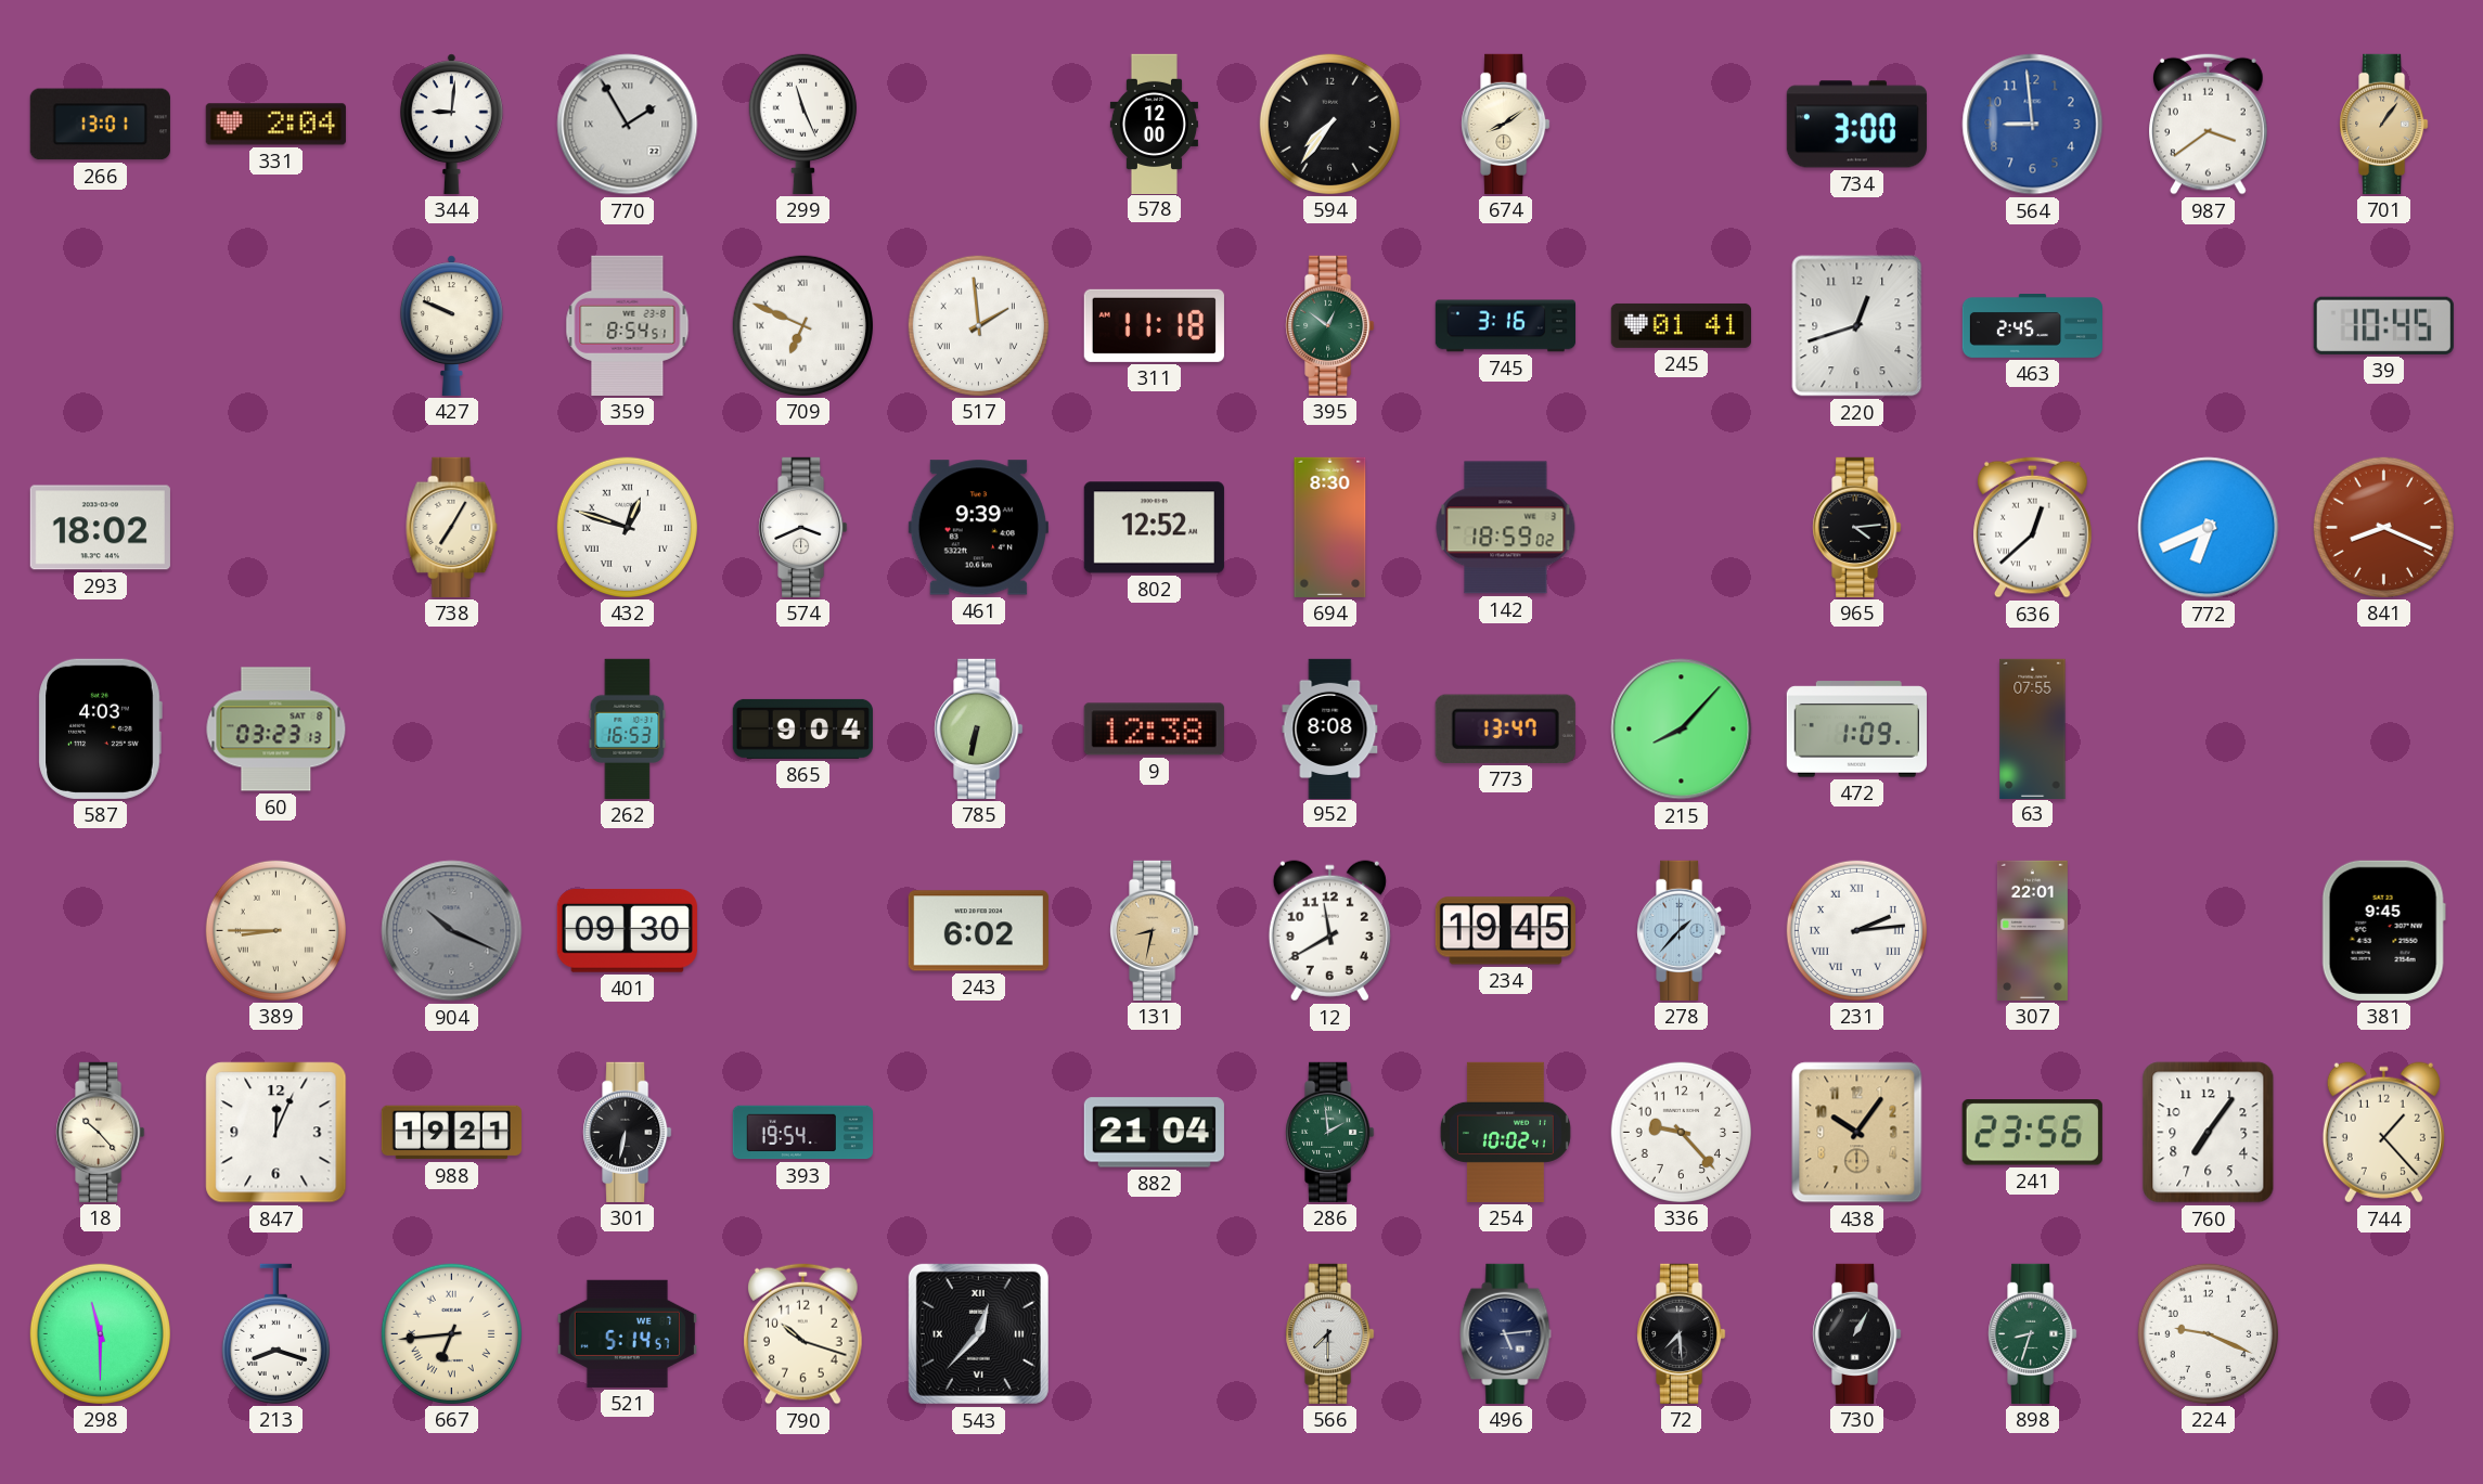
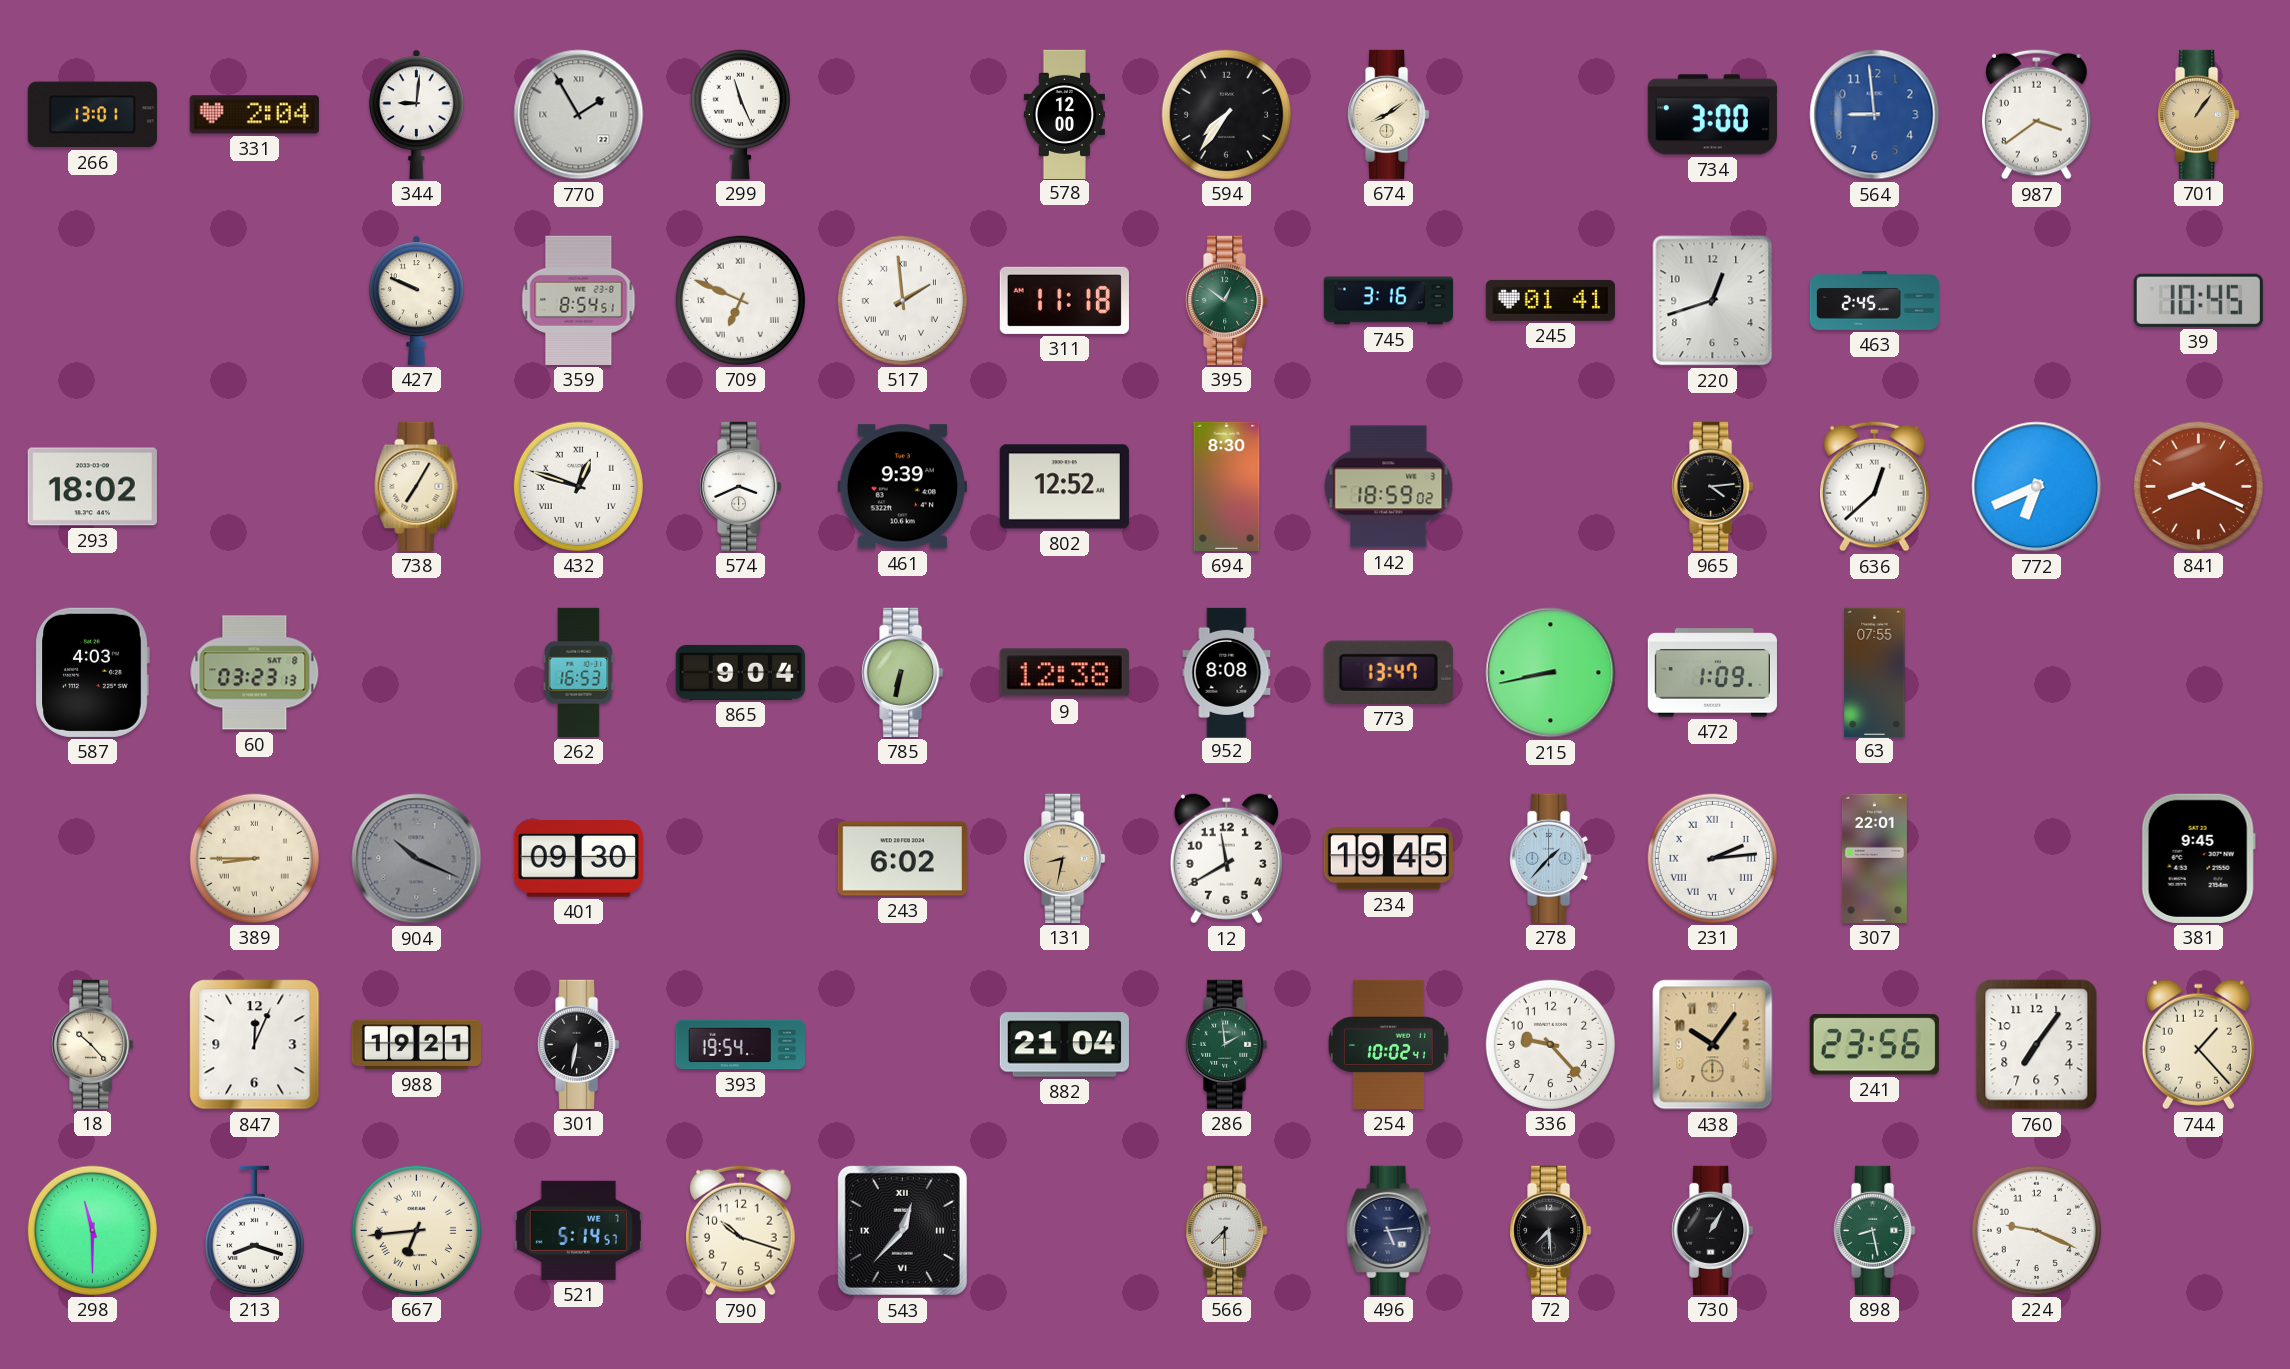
215: 8:07 -> 8:43
898: 8:33 -> 8:28
